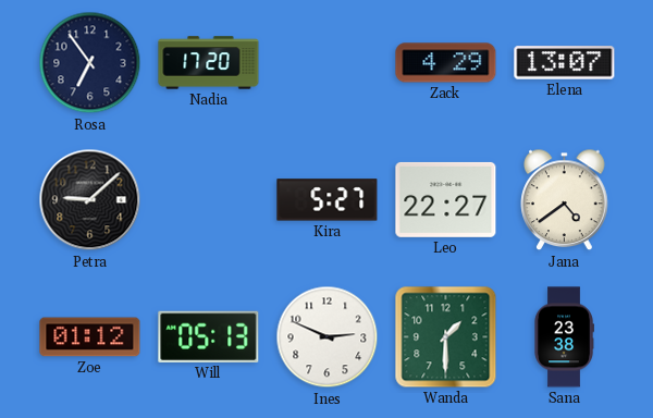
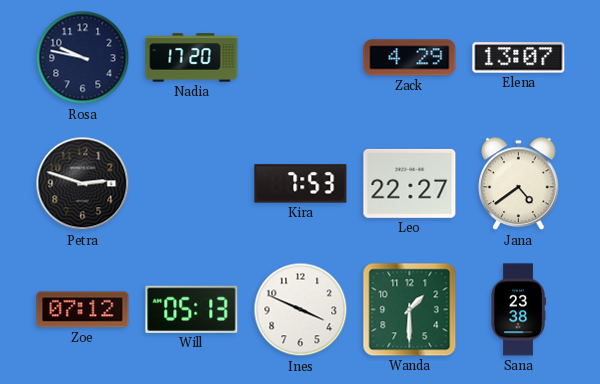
Rosa: 6:54 -> 9:47
Petra: 9:08 -> 2:48
Kira: 5:27 -> 7:53
Zoe: 01:12 -> 07:12
Ines: 2:49 -> 3:49
